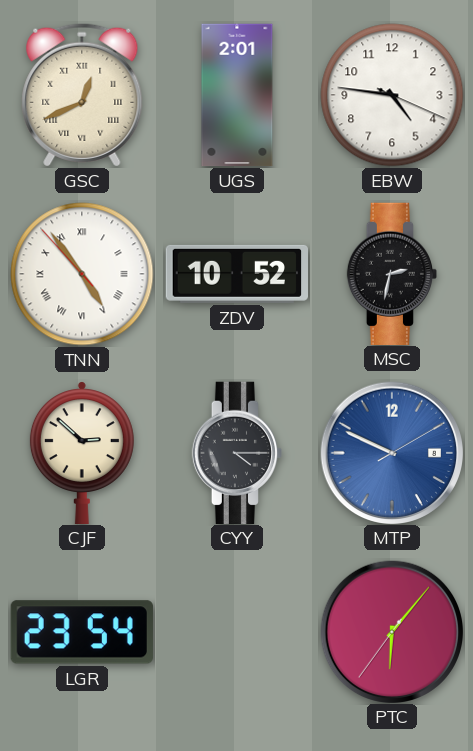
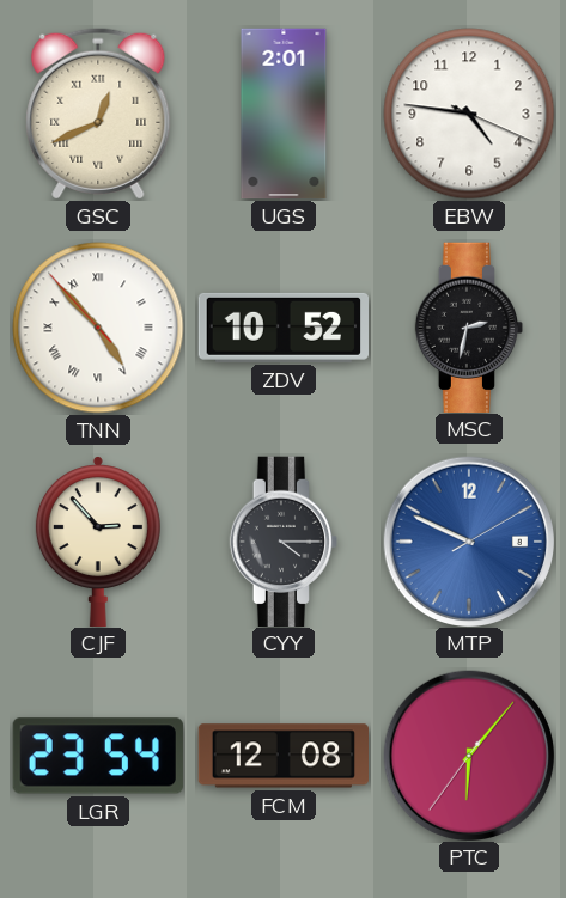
TNN: 4:53 -> 4:52
CJF: 2:52 -> 2:53
FCM: none -> 12:08
